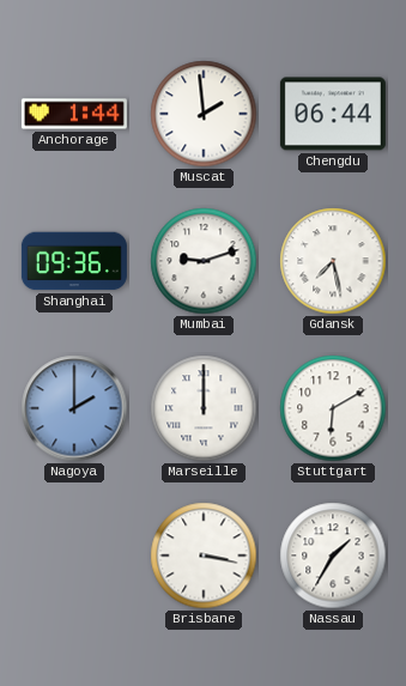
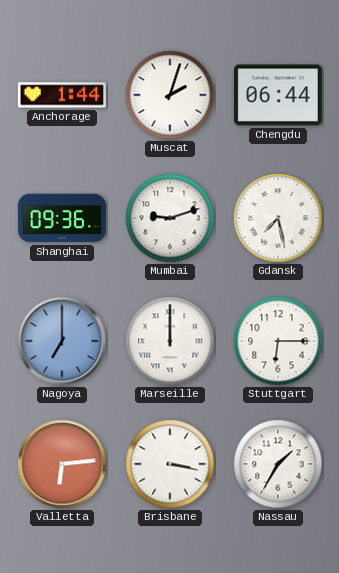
Muscat: 1:59 -> 2:03
Nagoya: 2:00 -> 7:00
Stuttgart: 6:10 -> 6:15
Valletta: none -> 6:14
